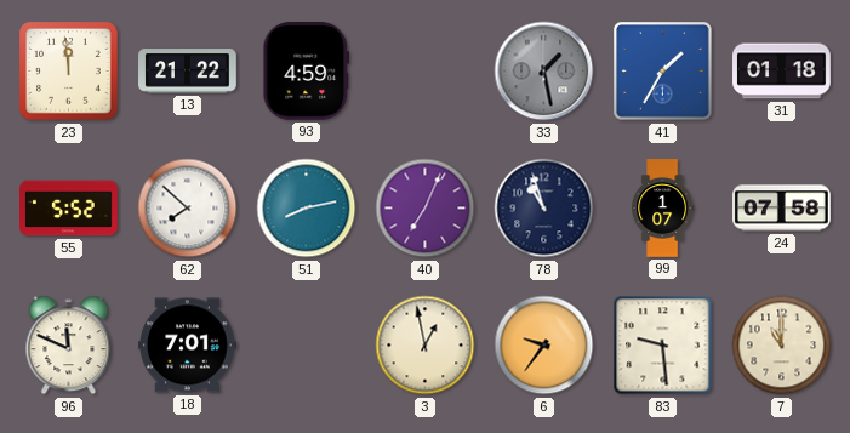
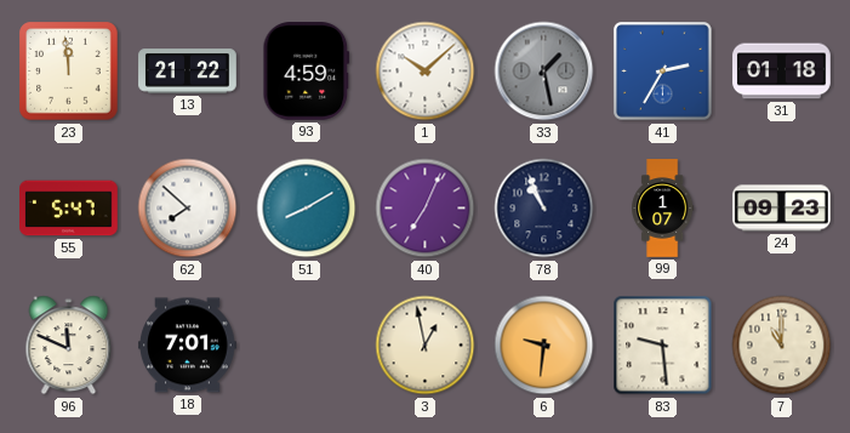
1: none -> 10:08
41: 1:35 -> 2:35
55: 5:52 -> 5:47
51: 8:13 -> 8:10
78: 10:57 -> 10:56
24: 07:58 -> 09:23
6: 9:36 -> 9:31
